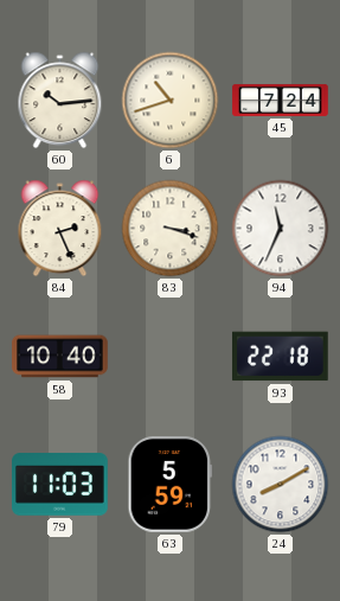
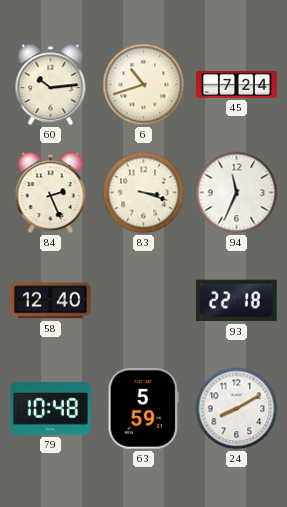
58: 10:40 -> 12:40
79: 11:03 -> 10:48
